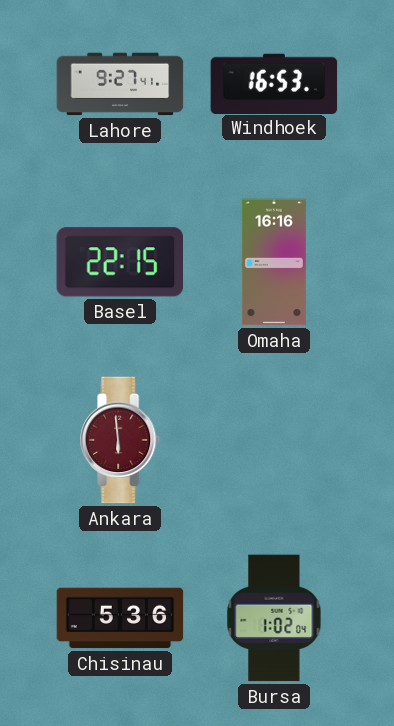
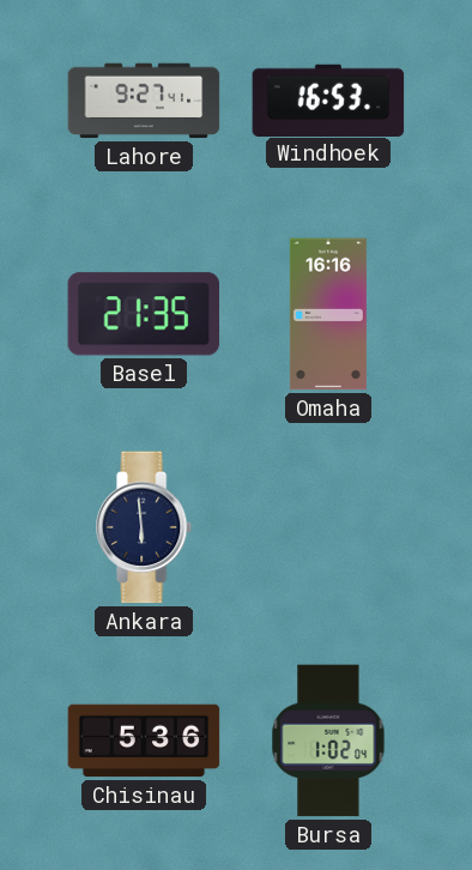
Basel: 22:15 -> 21:35
Ankara dial: burgundy -> navy
